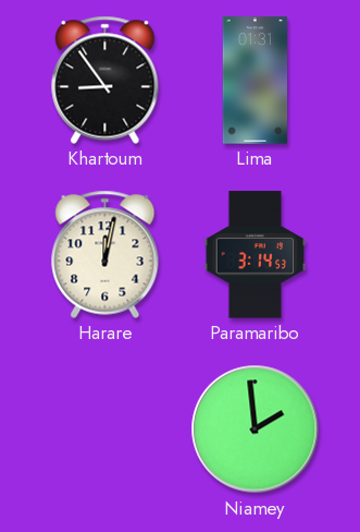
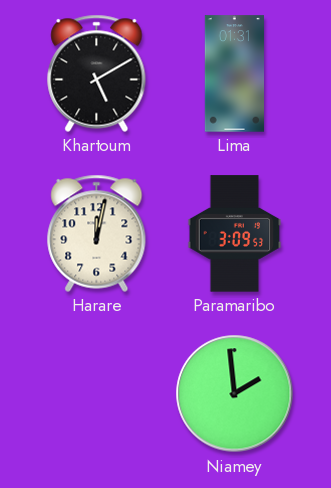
Khartoum: 8:54 -> 5:10
Paramaribo: 3:14 -> 3:09
